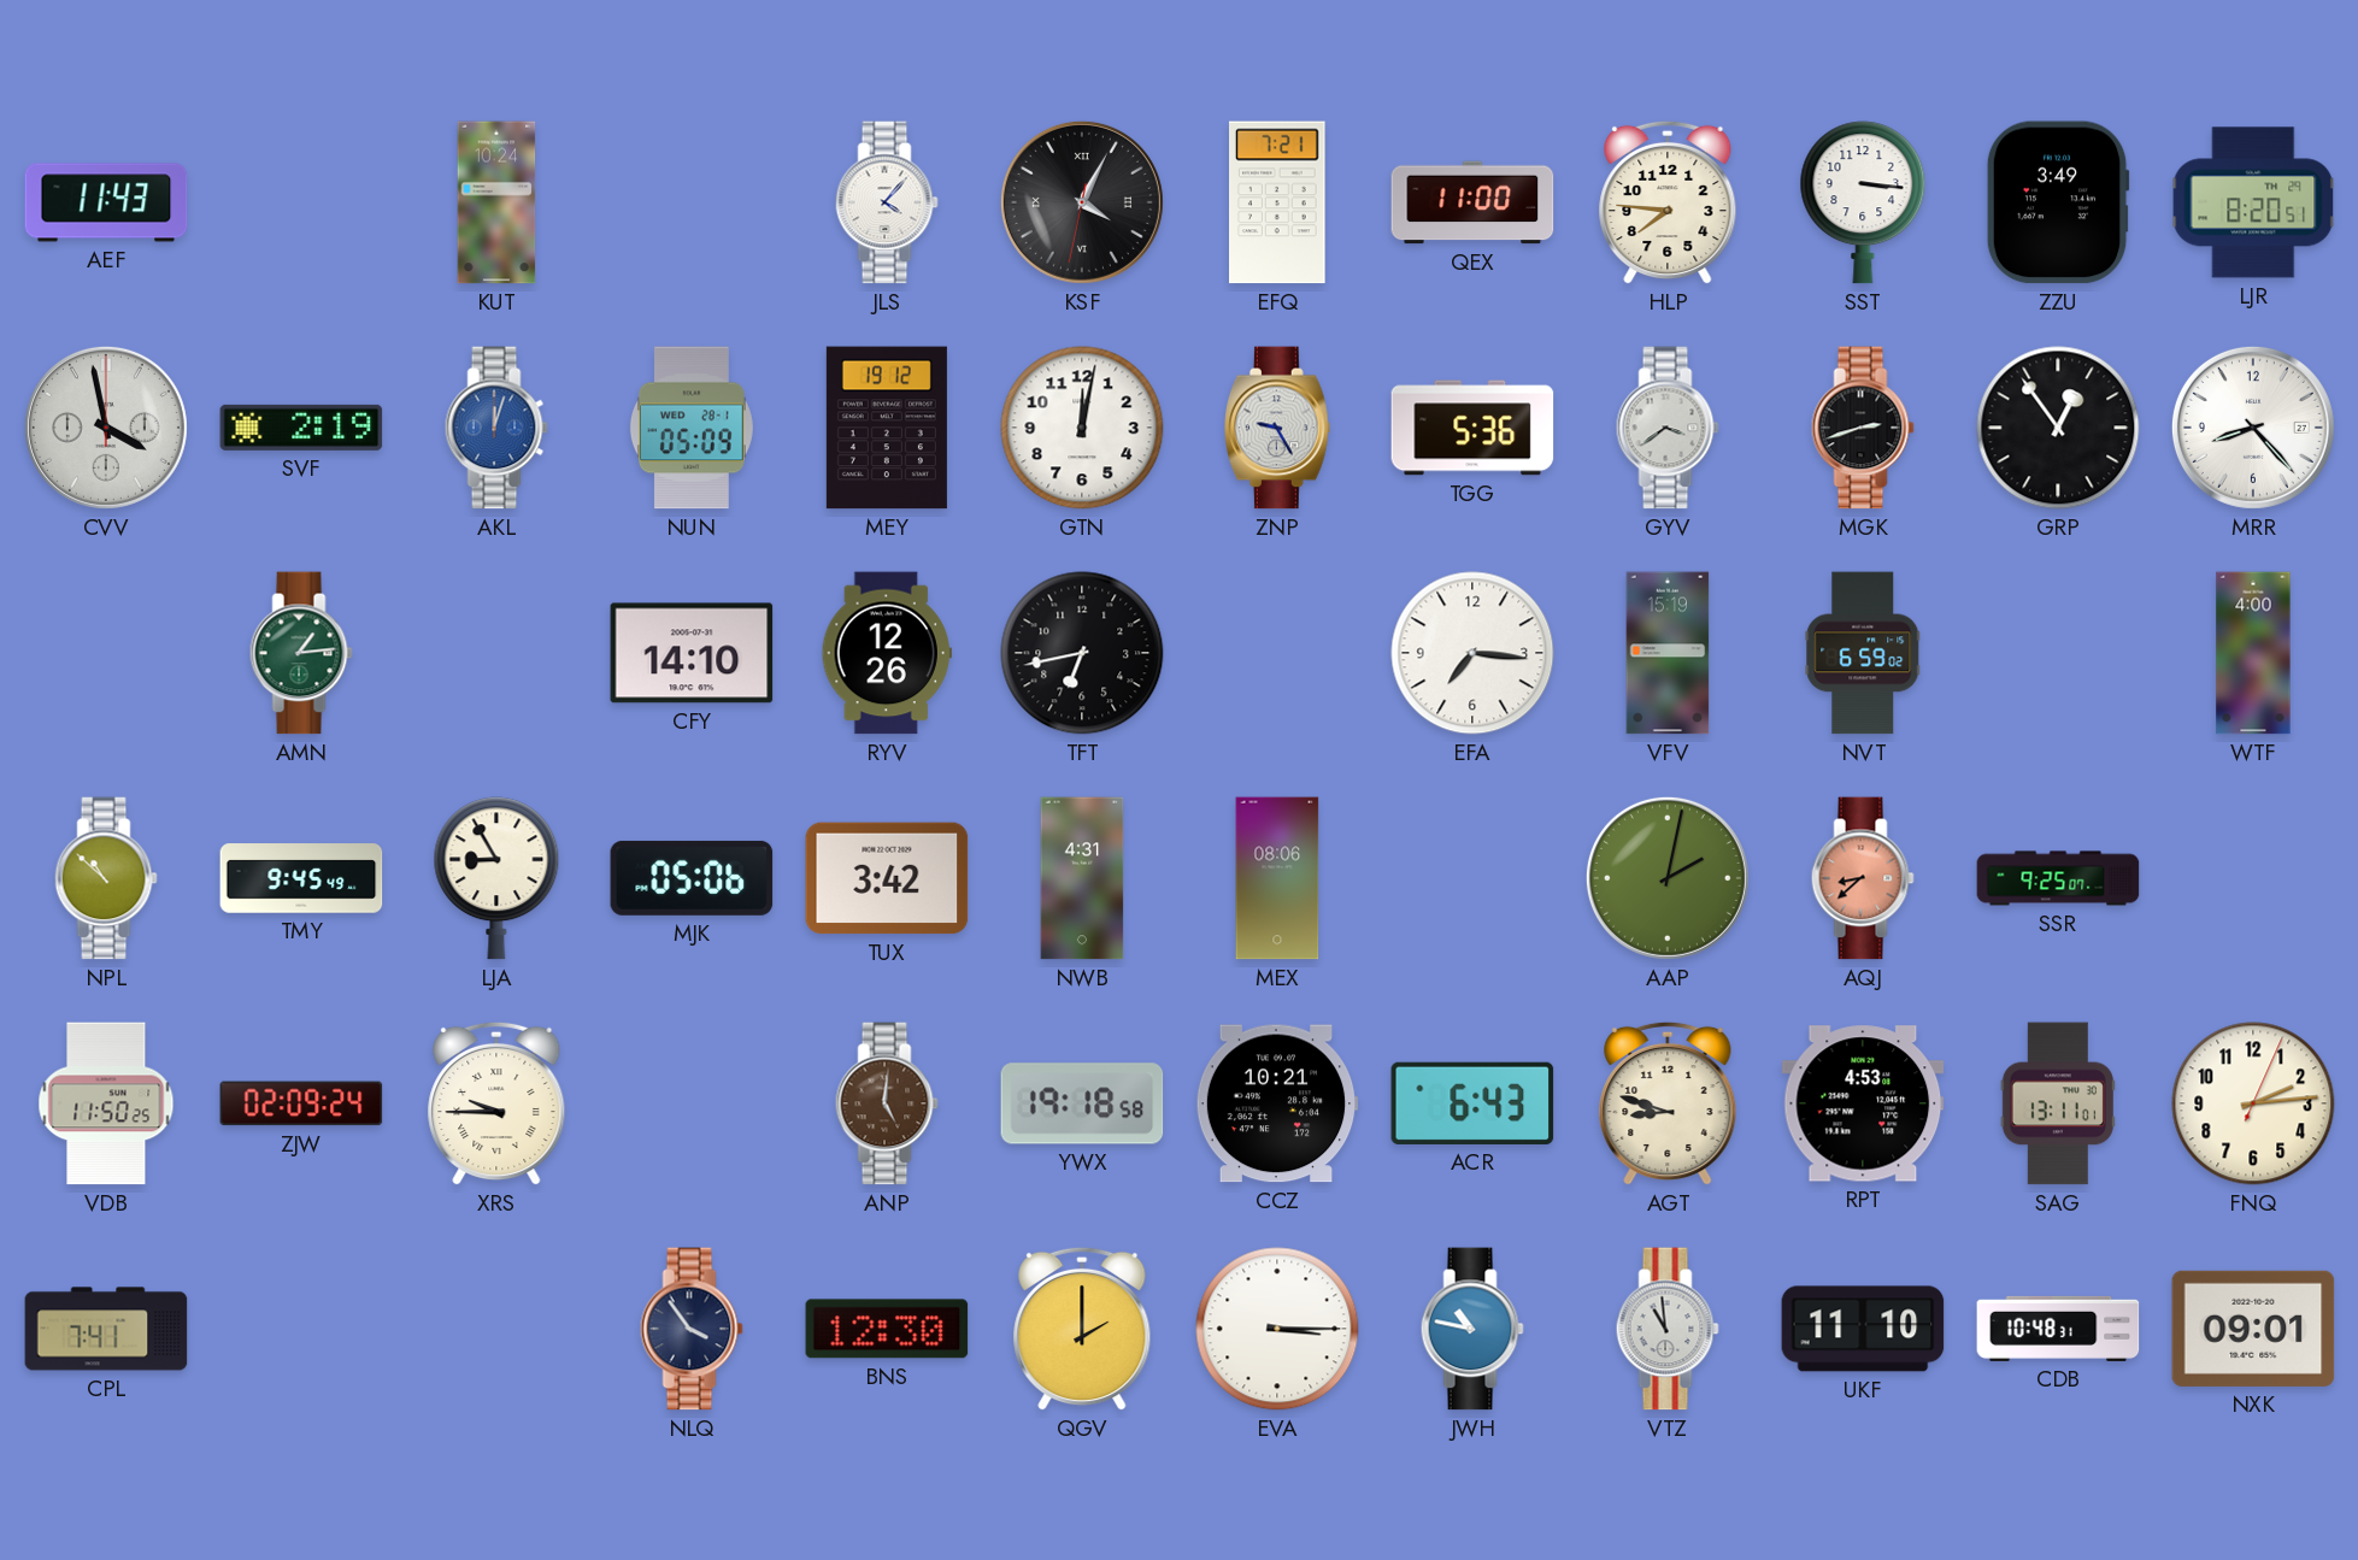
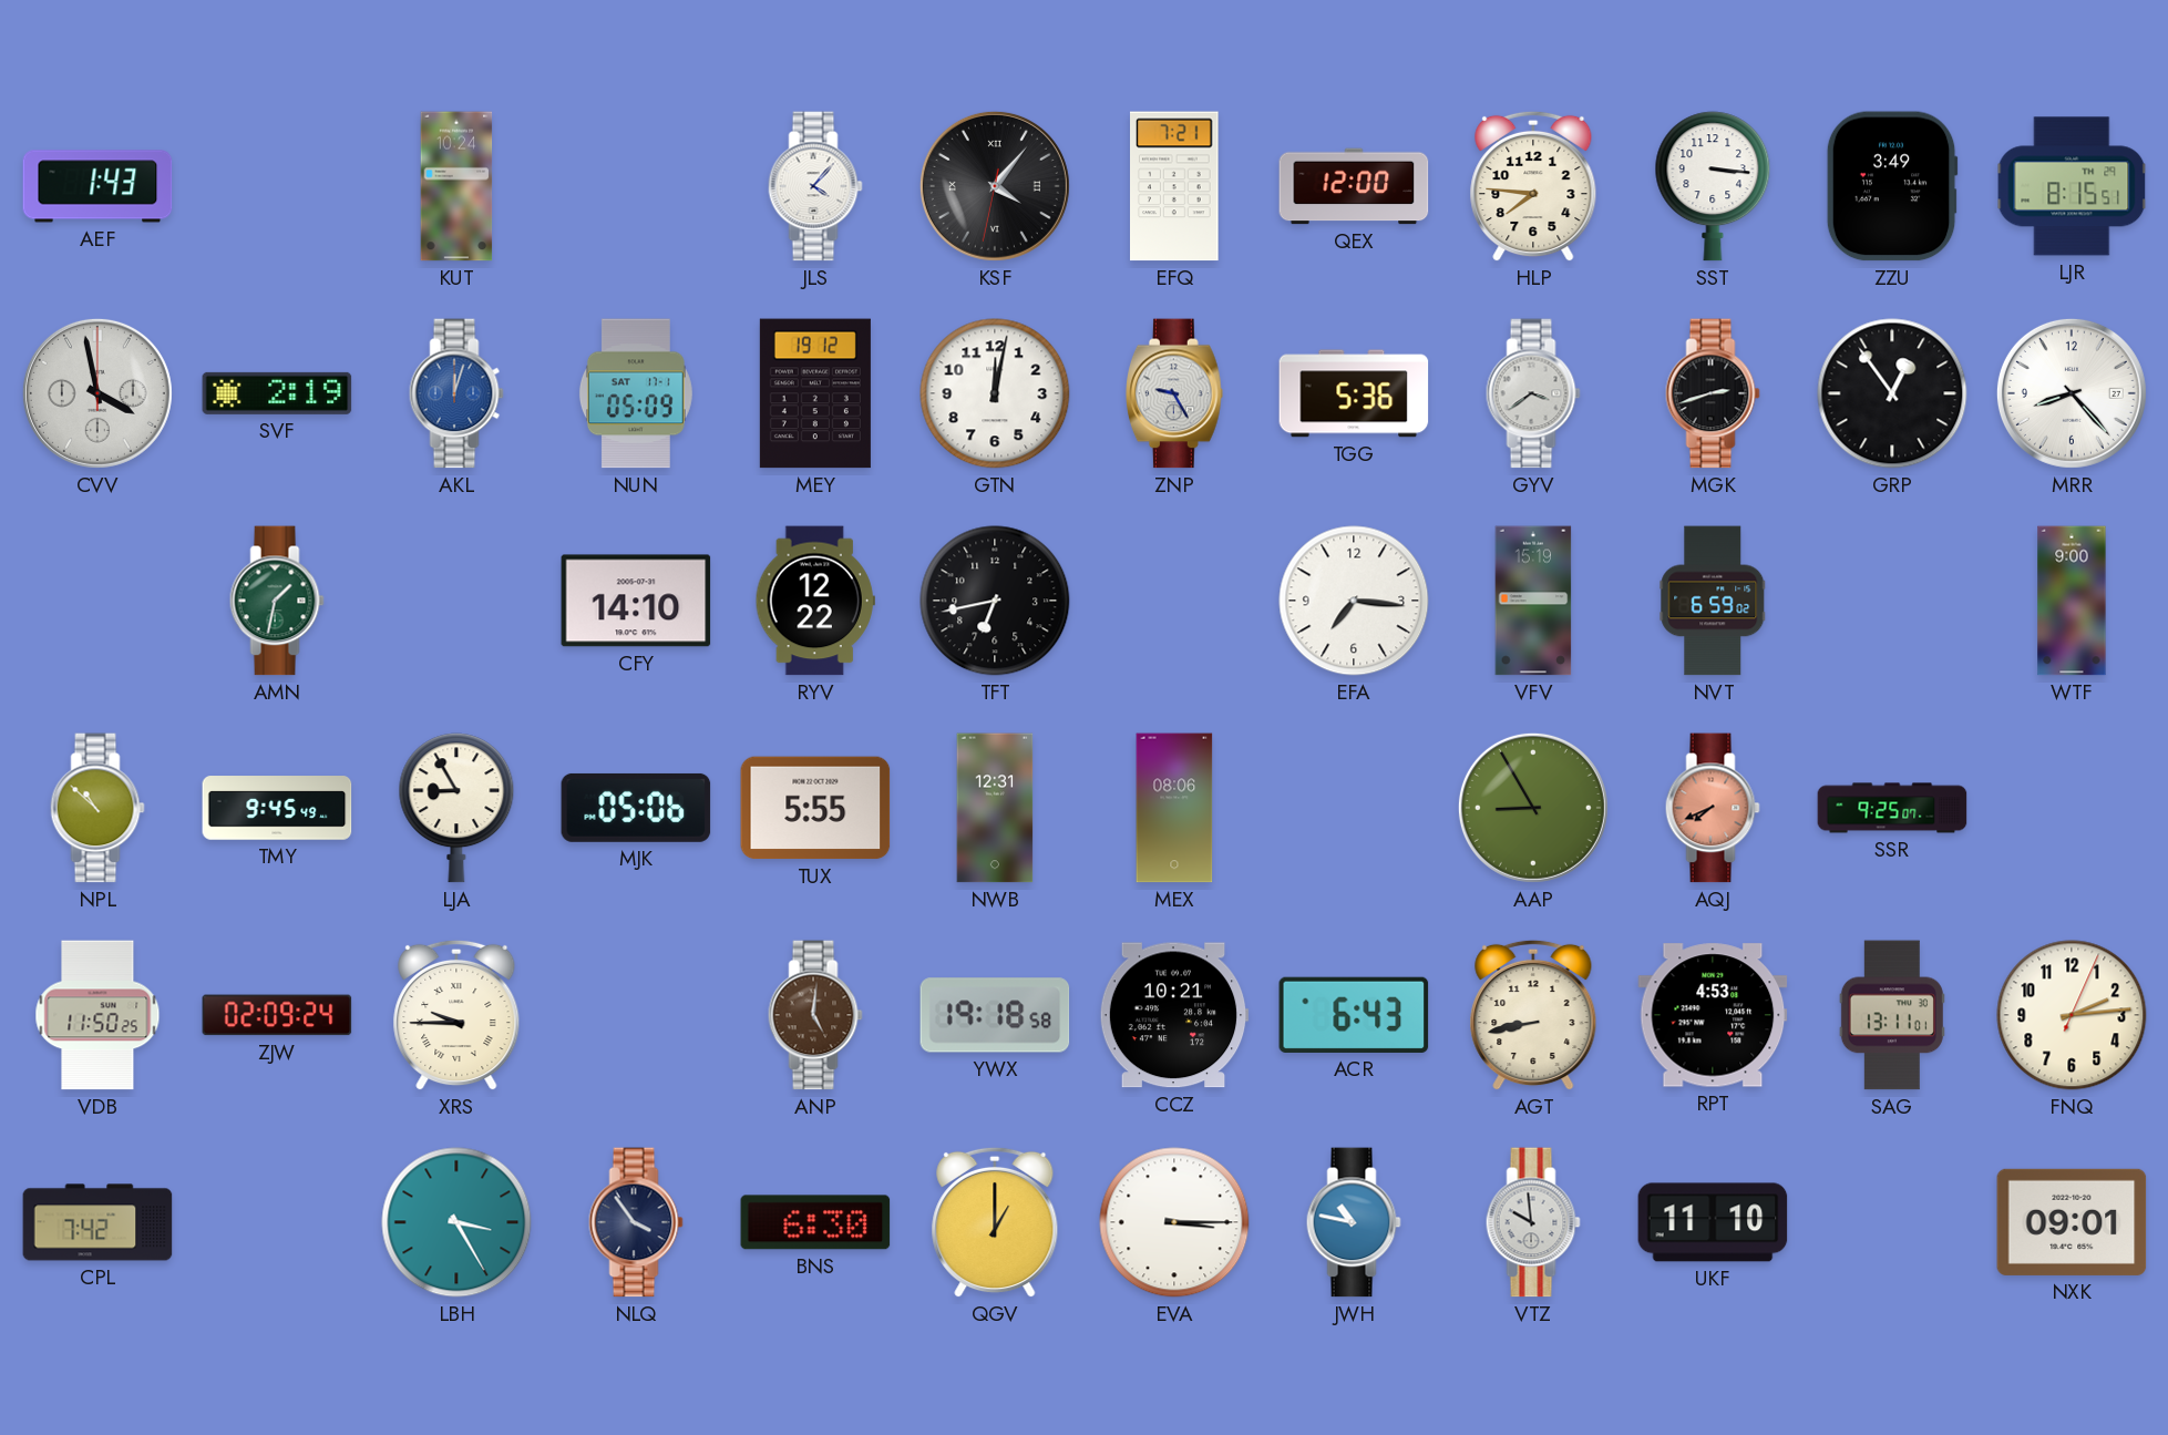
AEF: 11:43 -> 1:43
KSF: 4:04 -> 4:06
QEX: 11:00 -> 12:00
LJR: 8:20 -> 8:15
NUN date: WED 28-1 -> SAT 17-1
AMN: 1:14 -> 1:32
RYV: 12:26 -> 12:22
WTF: 4:00 -> 9:00
TUX: 3:42 -> 5:55
NWB: 4:31 -> 12:31
AAP: 2:02 -> 8:55
AQJ: 8:38 -> 7:41
AGT: 8:48 -> 8:43
CPL: 7:41 -> 7:42
LBH: none -> 3:25
BNS: 12:30 -> 6:30
QGV: 2:00 -> 1:00
VTZ: 10:59 -> 9:59
CDB: 10:48 -> none
